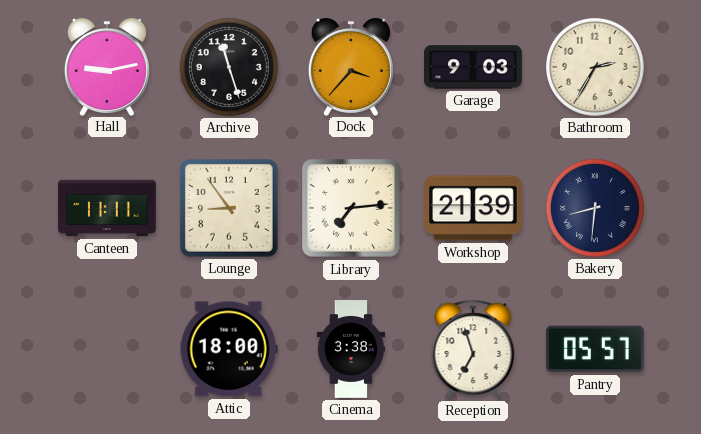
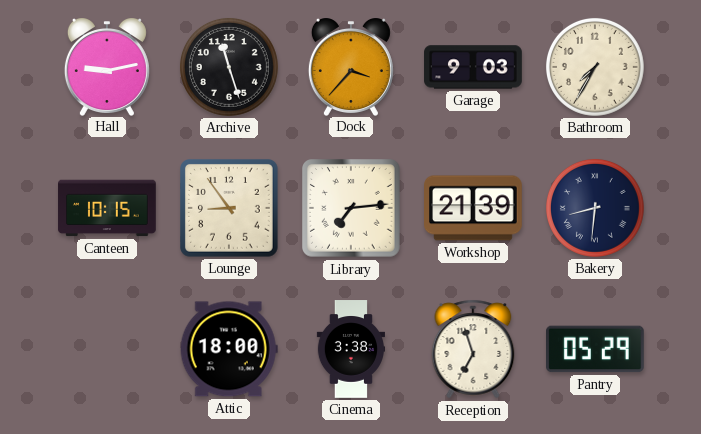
Bathroom: 2:35 -> 7:35
Canteen: 11:11 -> 10:15
Pantry: 05:57 -> 05:29
